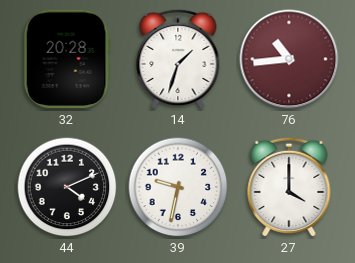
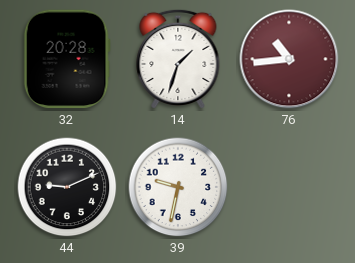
44: 4:11 -> 9:11
27: 4:00 -> none
